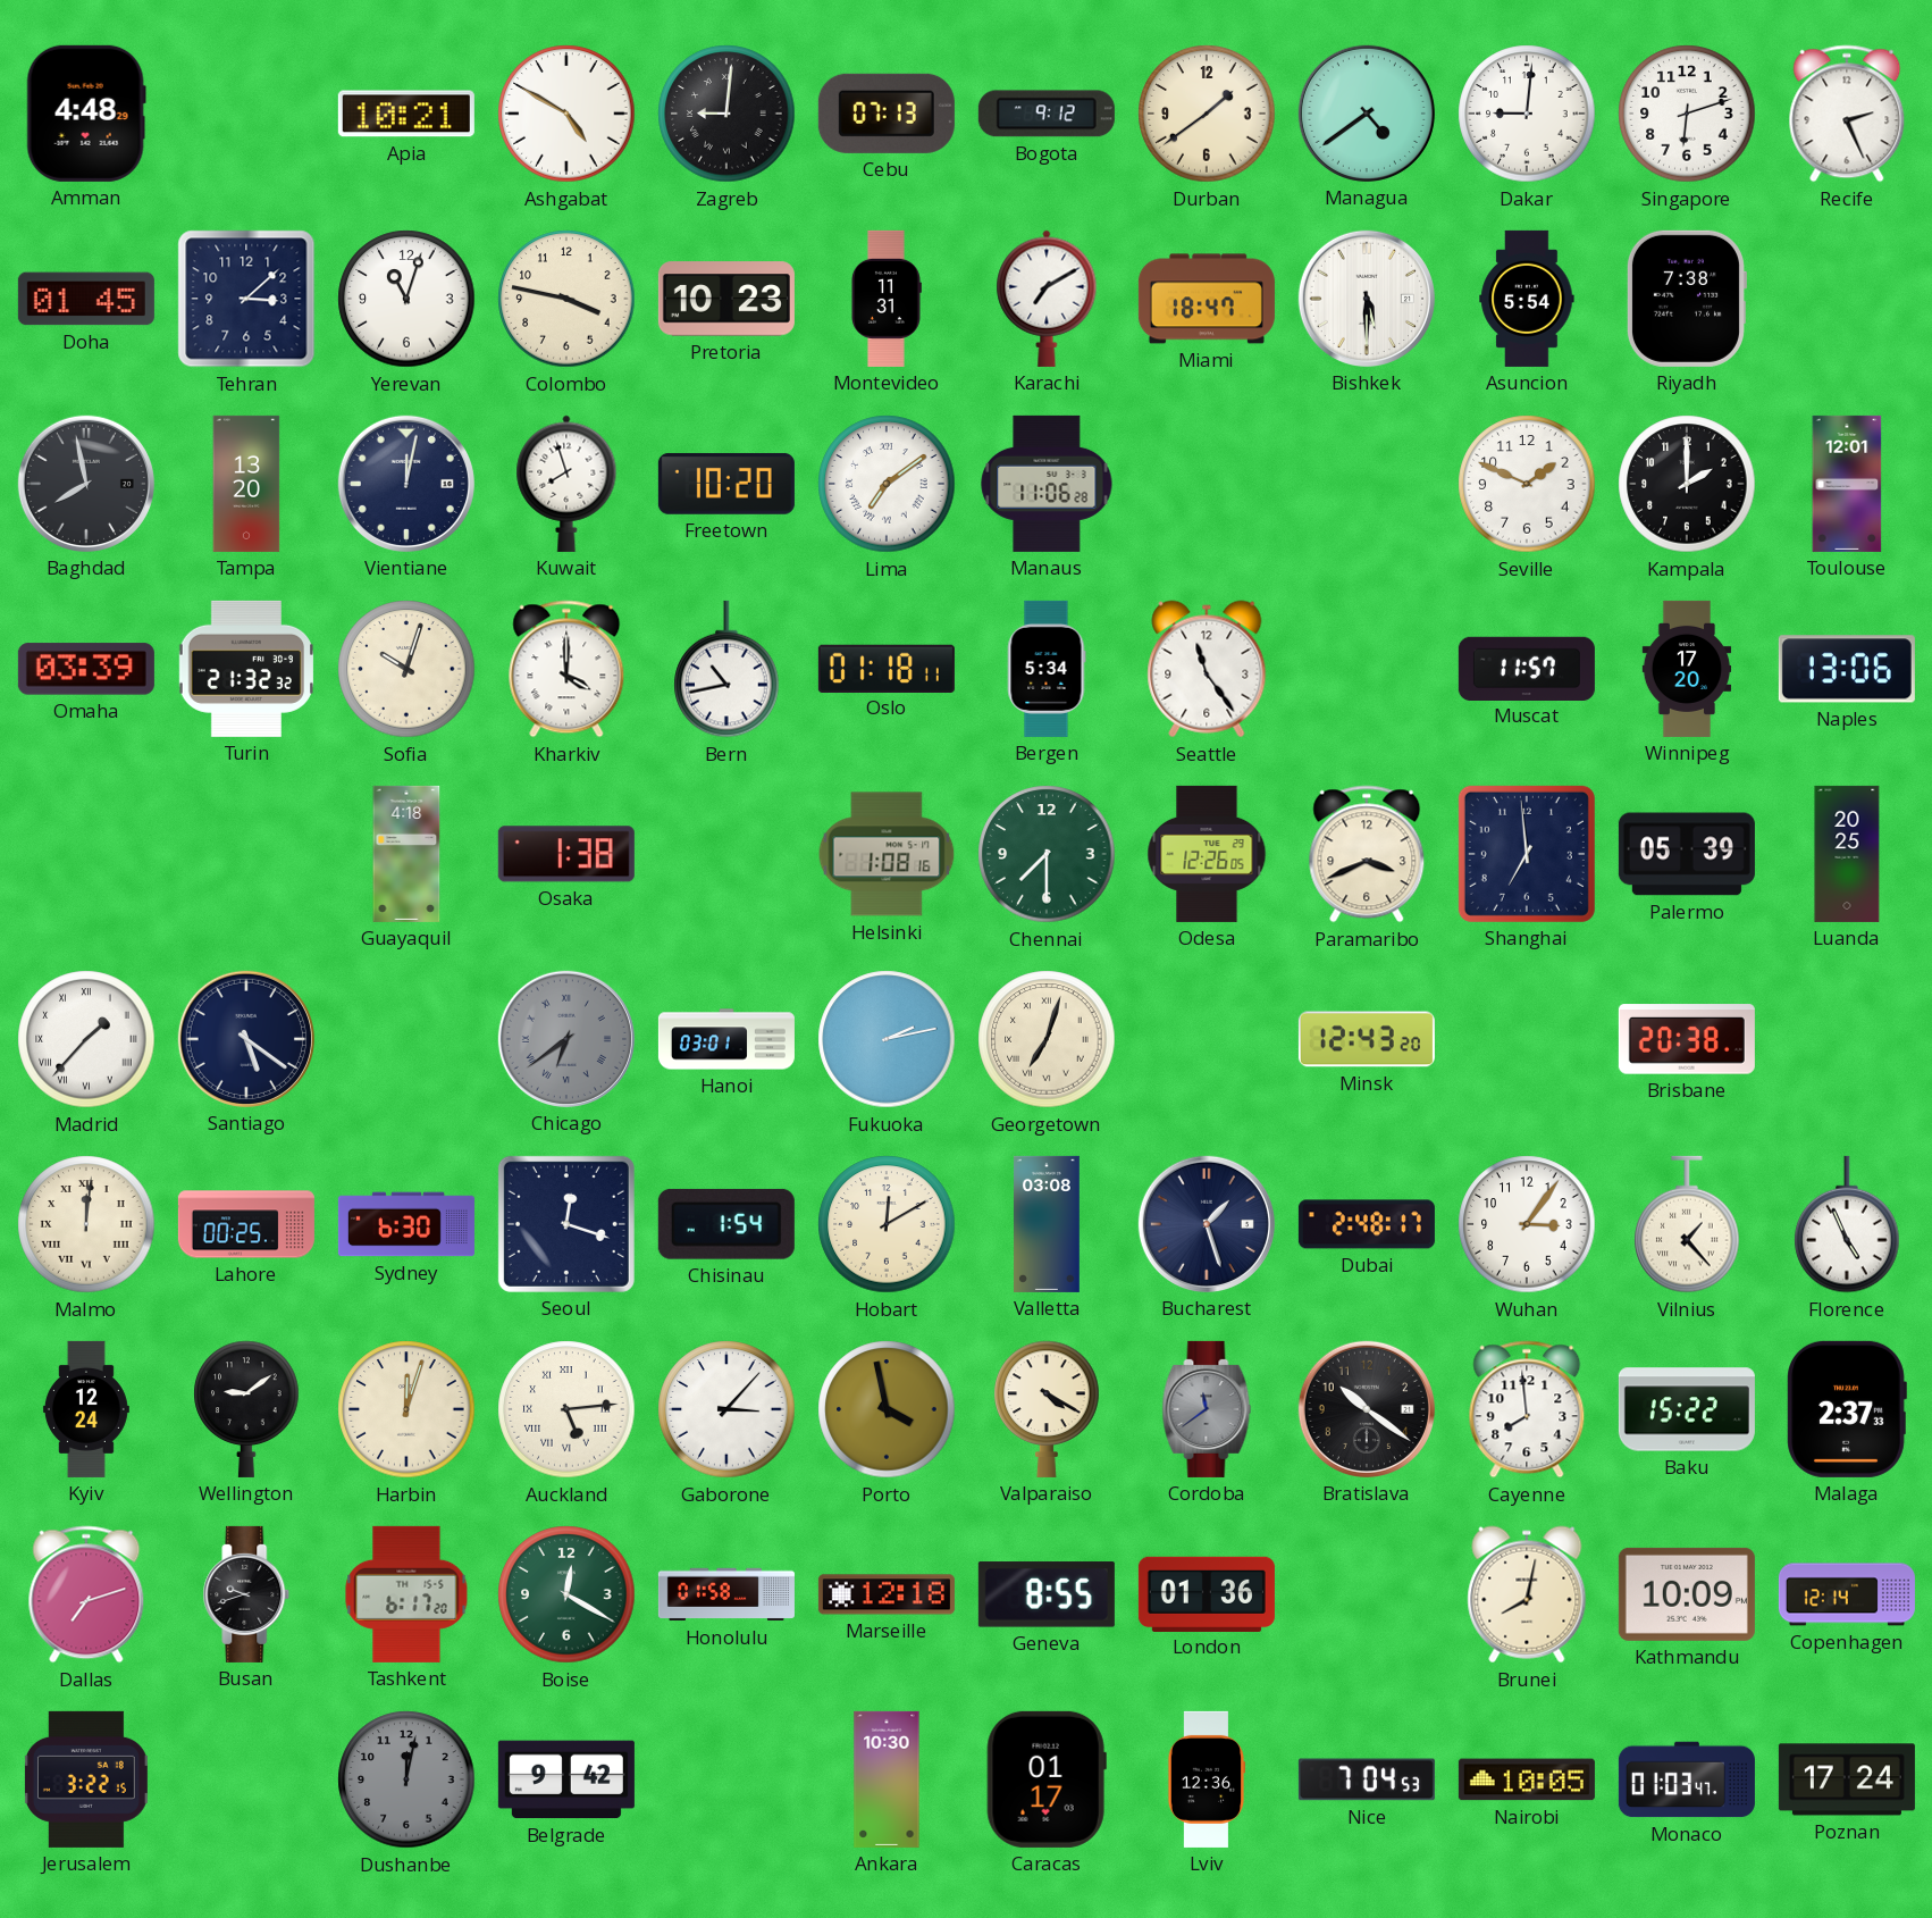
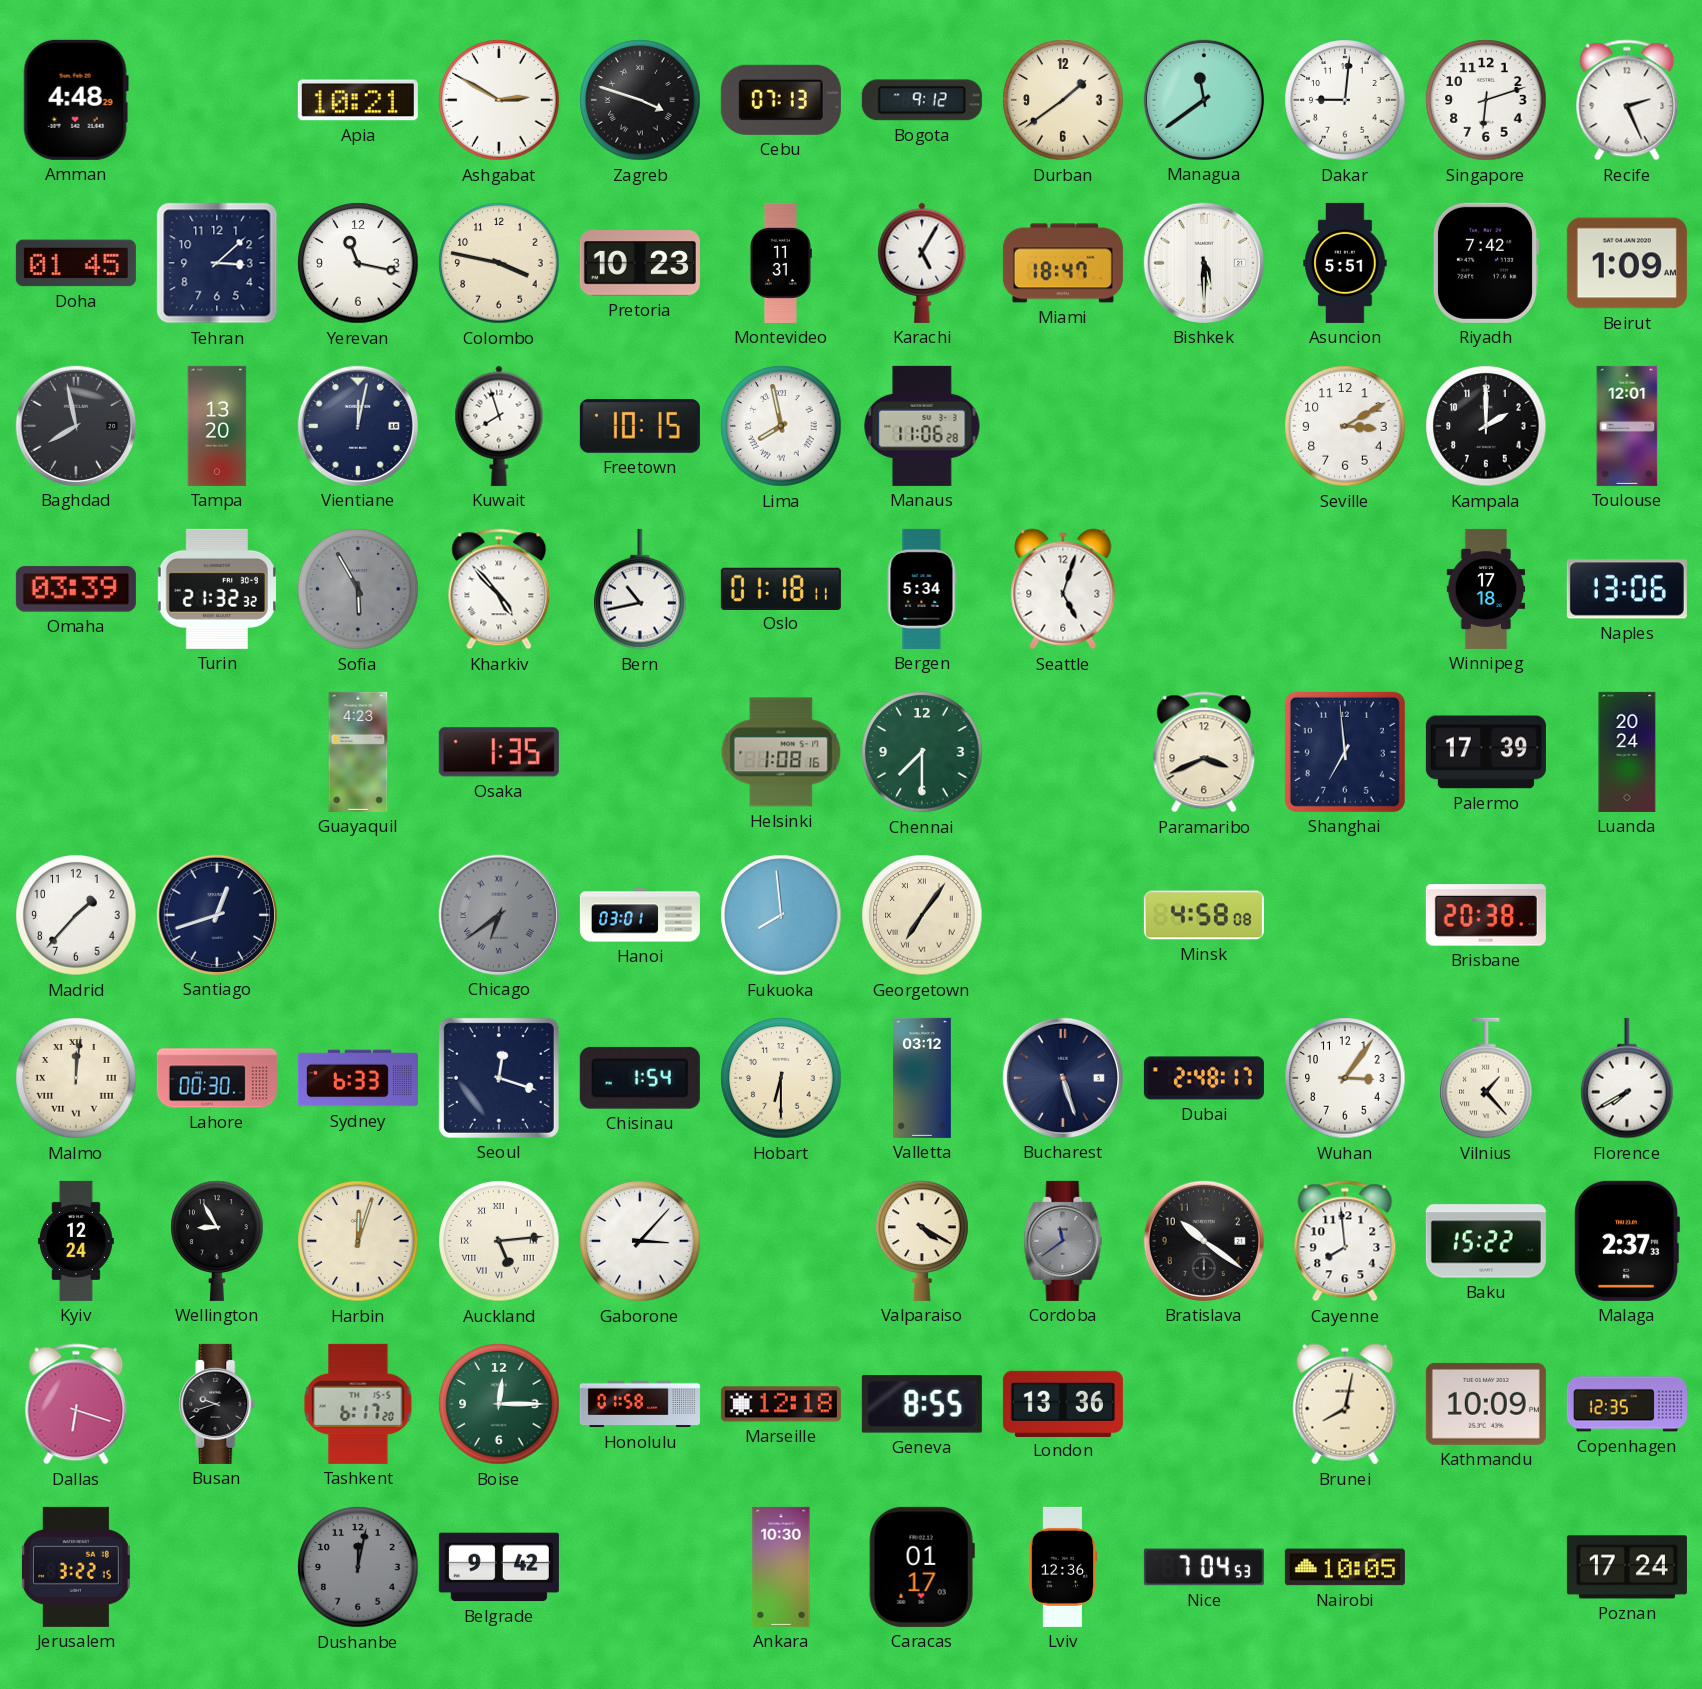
Ashgabat: 4:50 -> 2:50
Zagreb: 9:01 -> 3:48
Managua: 4:39 -> 11:39
Yerevan: 11:03 -> 11:17
Karachi: 7:10 -> 5:05
Asuncion: 5:54 -> 5:51
Riyadh: 7:38 -> 7:42
Beirut: none -> 1:09
Freetown: 10:20 -> 10:15
Lima: 7:09 -> 7:58
Seville: 1:49 -> 3:10
Sofia: 10:03 -> 5:55
Sofia dial: cream -> grey
Kharkiv: 4:00 -> 4:53
Seattle: 11:24 -> 5:03
Muscat: 11:57 -> none
Winnipeg: 17:20 -> 17:18
Guayaquil: 4:18 -> 4:23
Osaka: 1:38 -> 1:35
Odesa: 12:26 -> none
Palermo: 05:39 -> 17:39
Luanda: 20:25 -> 20:24
Madrid numerals: Roman -> Arabic
Santiago: 5:21 -> 12:42
Fukuoka: 2:13 -> 7:59
Georgetown: 7:03 -> 7:06
Minsk: 12:43 -> 4:58
Lahore: 00:25 -> 00:30
Sydney: 6:30 -> 6:33
Hobart: 12:10 -> 6:30
Valletta: 03:08 -> 03:12
Bucharest: 1:27 -> 5:27
Florence: 4:56 -> 7:40
Wellington: 9:09 -> 8:55
Porto: 3:58 -> none
Dallas: 7:12 -> 6:18
Boise: 12:20 -> 12:15
London: 01:36 -> 13:36
Copenhagen: 12:14 -> 12:35
Monaco: 01:03 -> none
